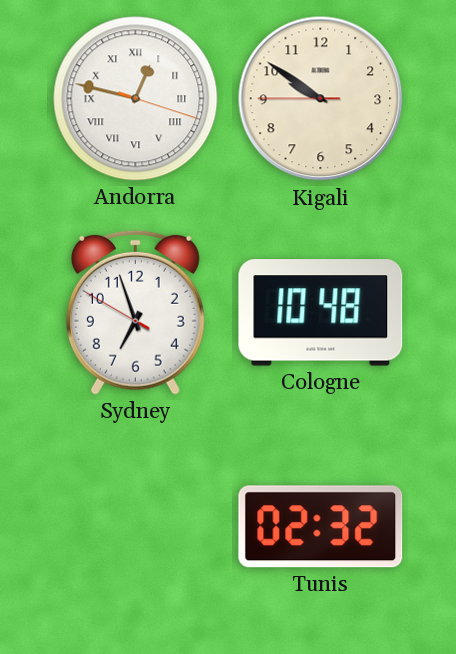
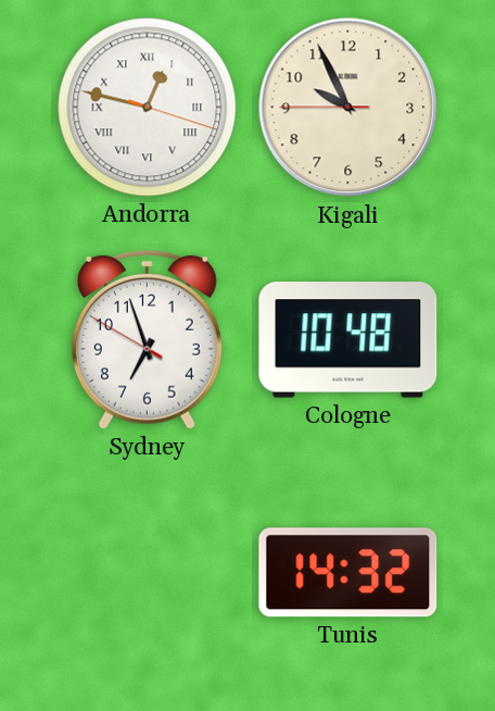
Kigali: 9:50 -> 9:55
Tunis: 02:32 -> 14:32
